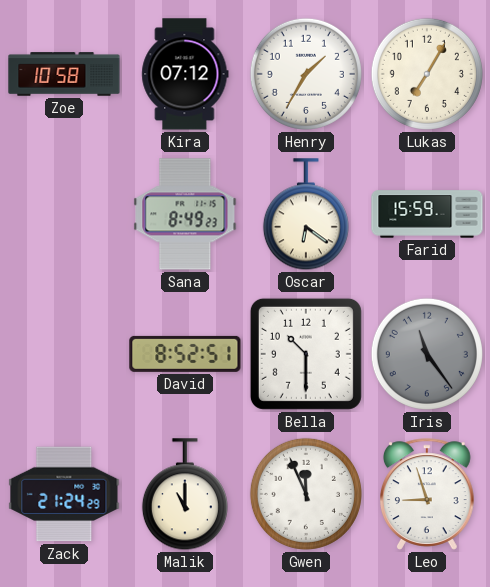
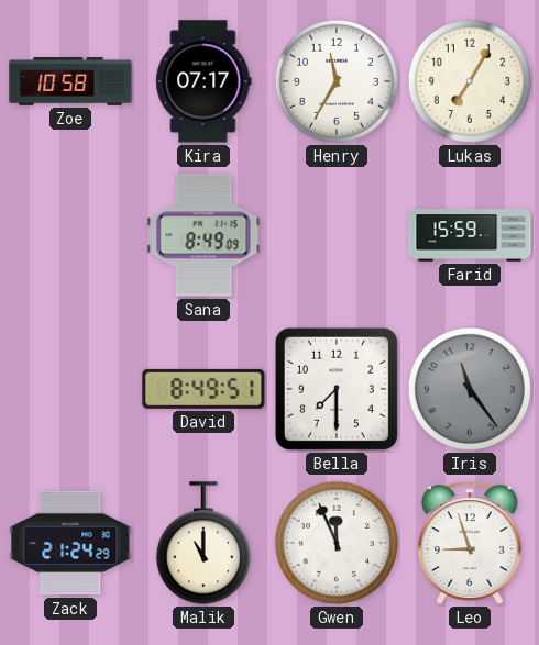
Kira: 07:12 -> 07:17
Henry: 1:35 -> 11:35
Sana: 8:49:23 -> 8:49:09
Oscar: 6:21 -> none
David: 8:52 -> 8:49
Bella: 10:30 -> 7:30
